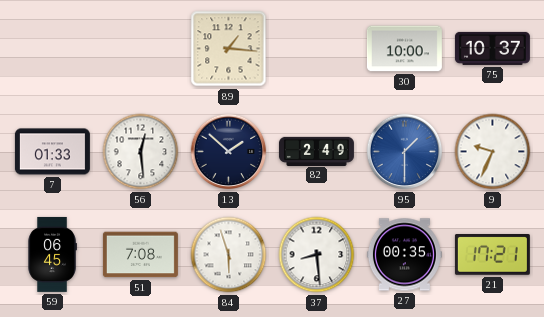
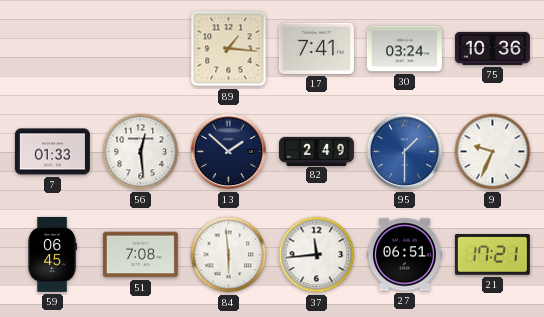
17: none -> 7:41
30: 10:00 -> 03:24
75: 10:37 -> 10:36
84: 5:57 -> 5:59
37: 8:29 -> 11:44
27: 00:35 -> 06:51
